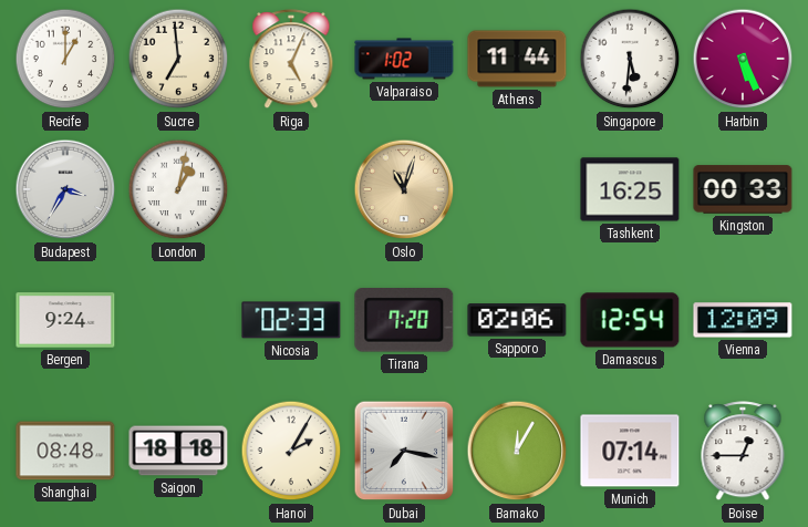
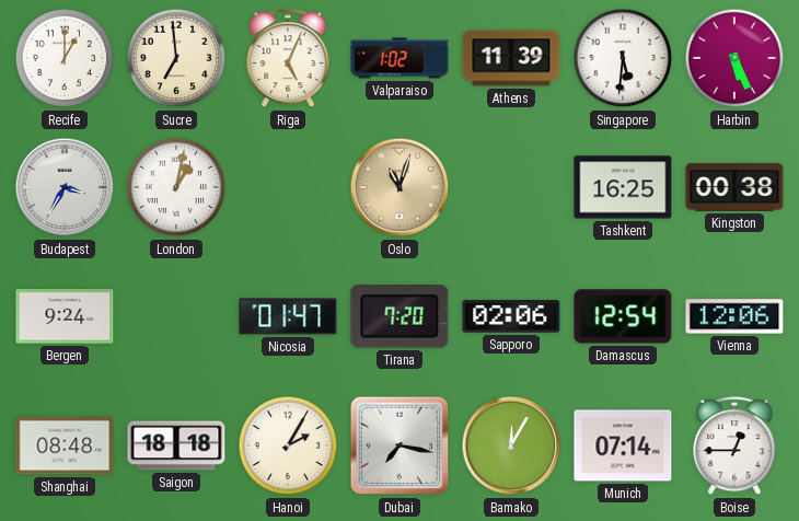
Athens: 11:44 -> 11:39
Kingston: 00:33 -> 00:38
Nicosia: 02:33 -> 01:47
Vienna: 12:09 -> 12:06
